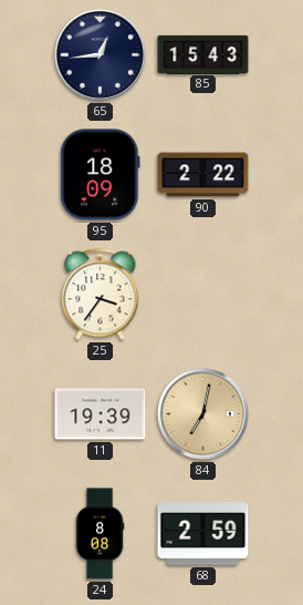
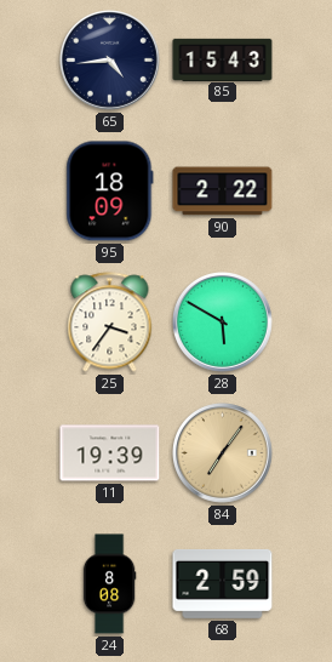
65: 12:44 -> 4:44
28: none -> 5:50
84: 7:02 -> 7:06
